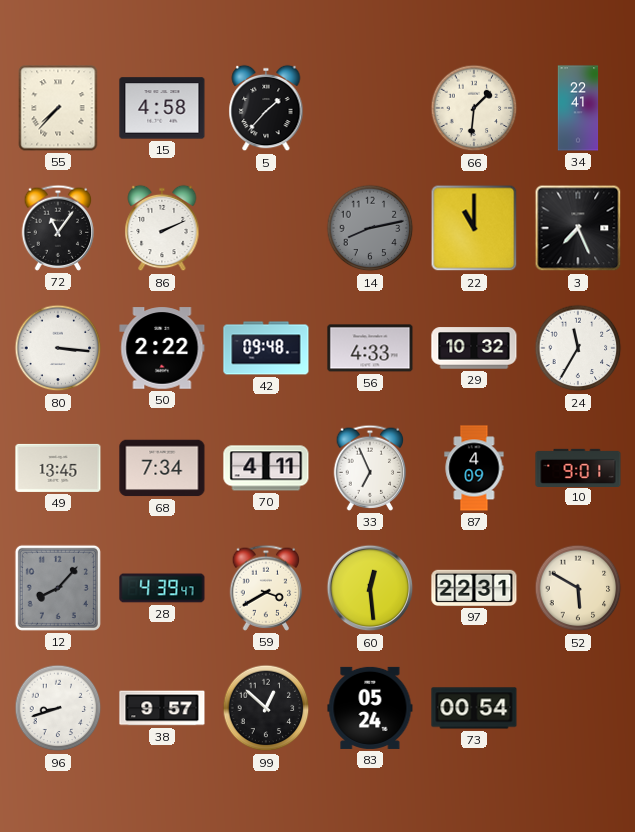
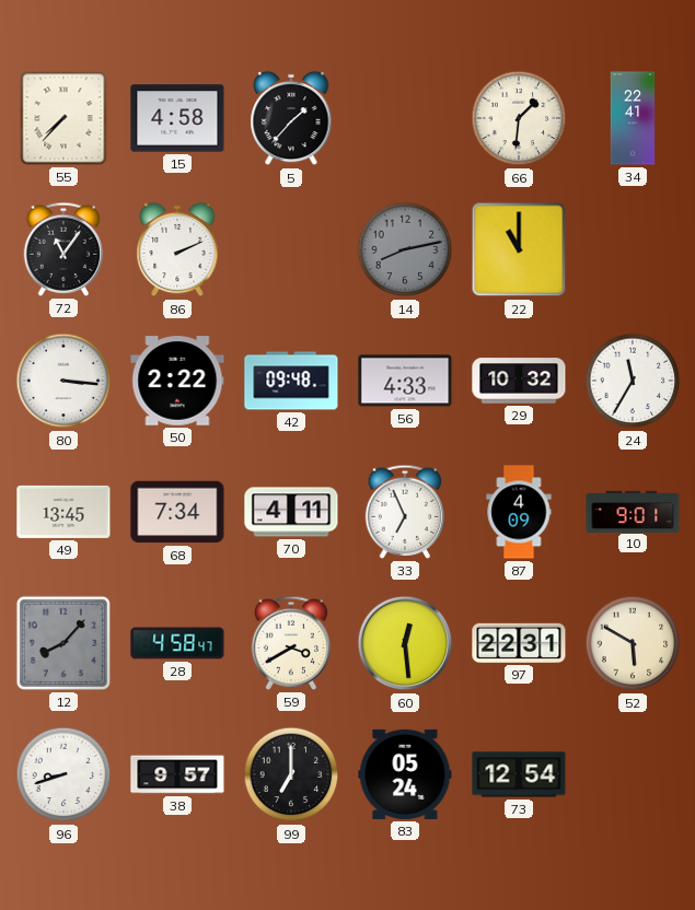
3: 7:26 -> none
28: 4:39 -> 4:58
99: 12:52 -> 7:00
73: 00:54 -> 12:54
